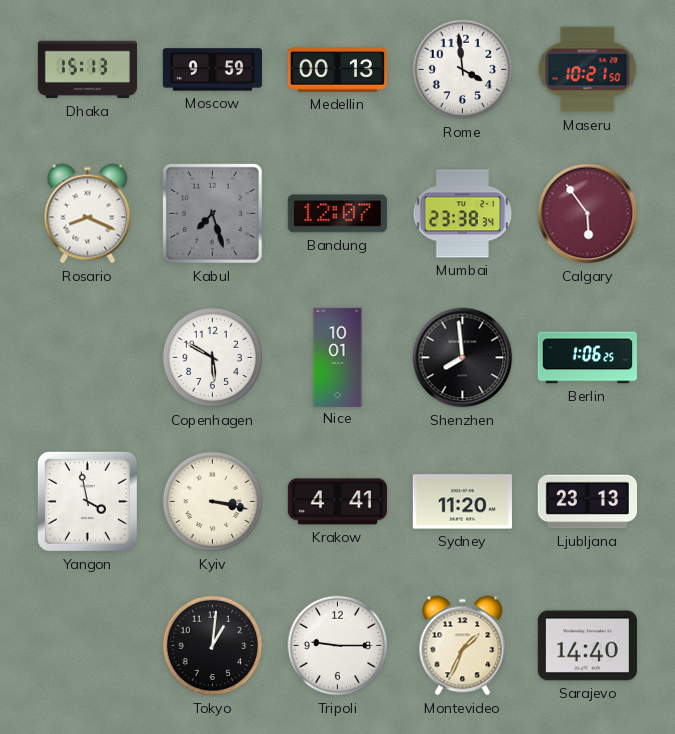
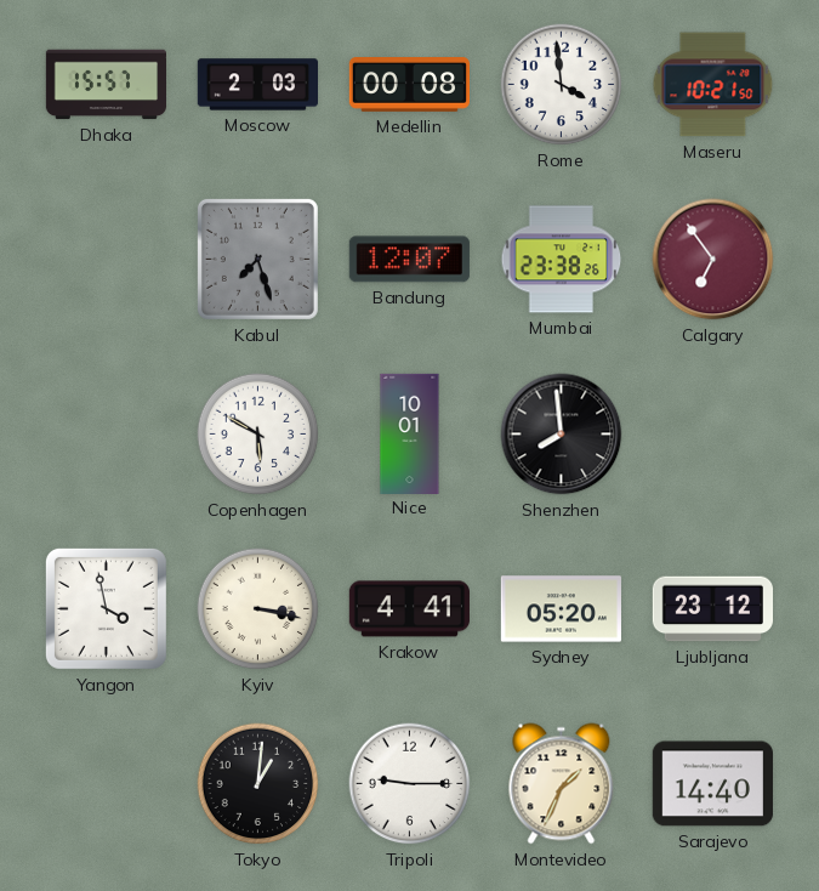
Dhaka: 15:13 -> 15:57
Moscow: 9:59 -> 2:03
Medellin: 00:13 -> 00:08
Rosario: 8:19 -> none
Mumbai: 23:38:34 -> 23:38:26
Calgary: 5:54 -> 6:54
Berlin: 1:06 -> none
Sydney: 11:20 -> 05:20
Ljubljana: 23:13 -> 23:12
